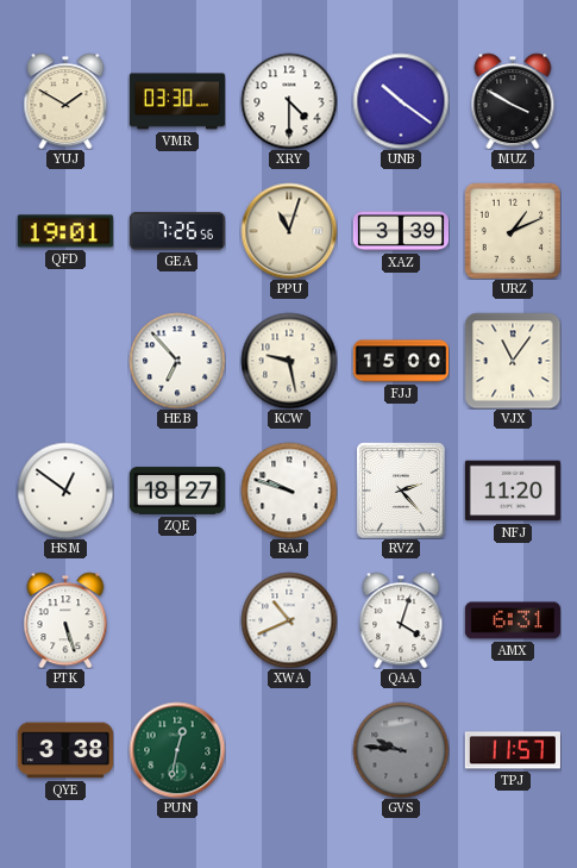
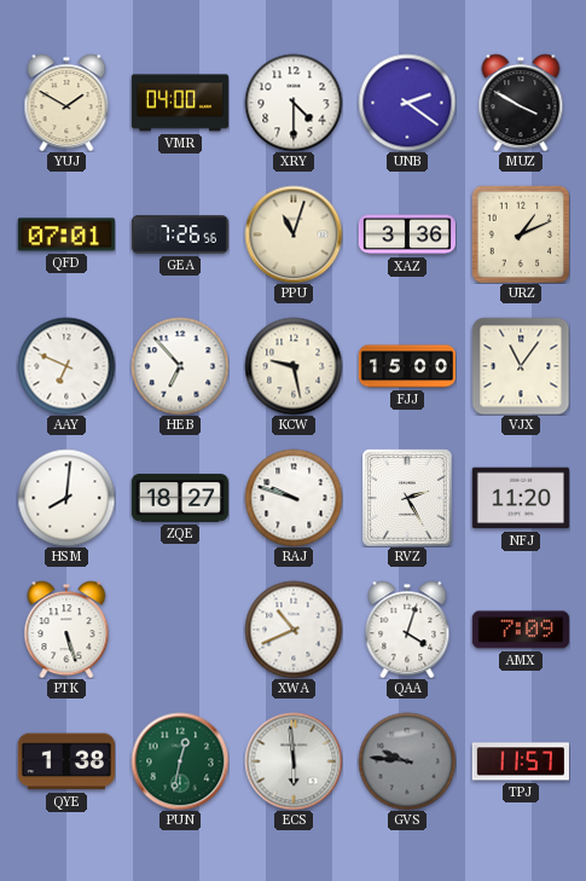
VMR: 03:30 -> 04:00
UNB: 10:21 -> 2:21
QFD: 19:01 -> 07:01
XAZ: 3:39 -> 3:36
AAY: none -> 6:49
HSM: 12:51 -> 8:01
RVZ: 2:23 -> 2:25
AMX: 6:31 -> 7:09
QYE: 3:38 -> 1:38
ECS: none -> 5:59
